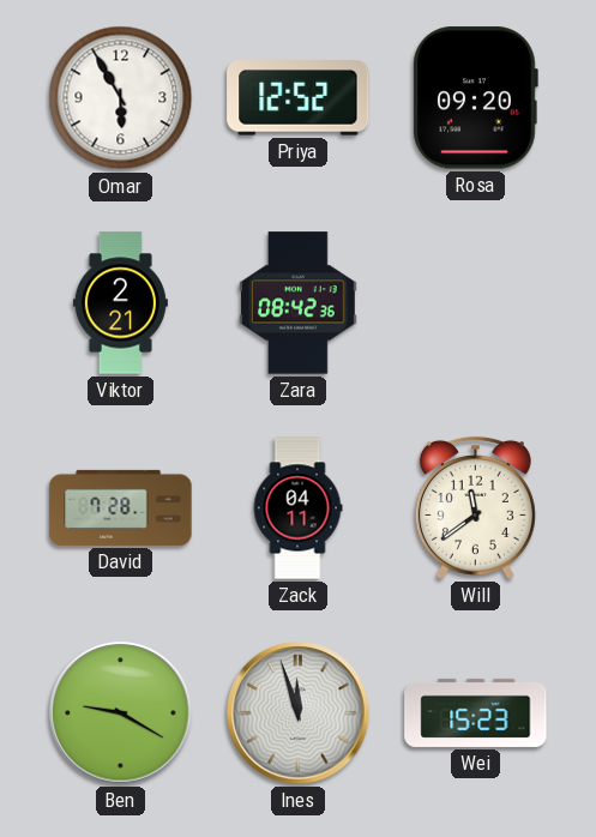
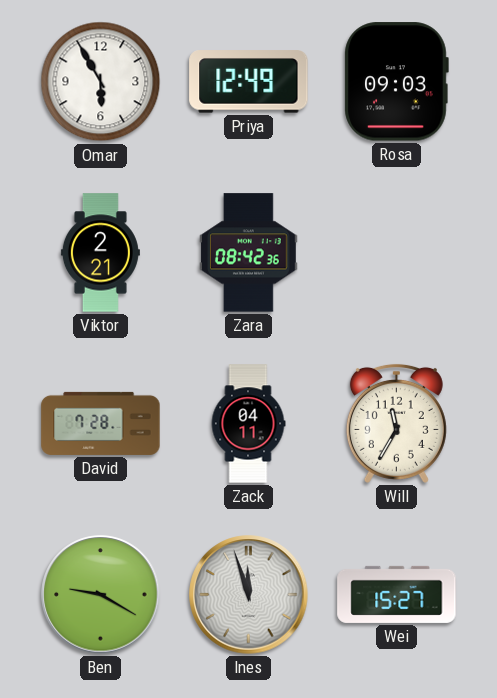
Priya: 12:52 -> 12:49
Rosa: 09:20 -> 09:03
Will: 11:39 -> 11:35
Wei: 15:23 -> 15:27
